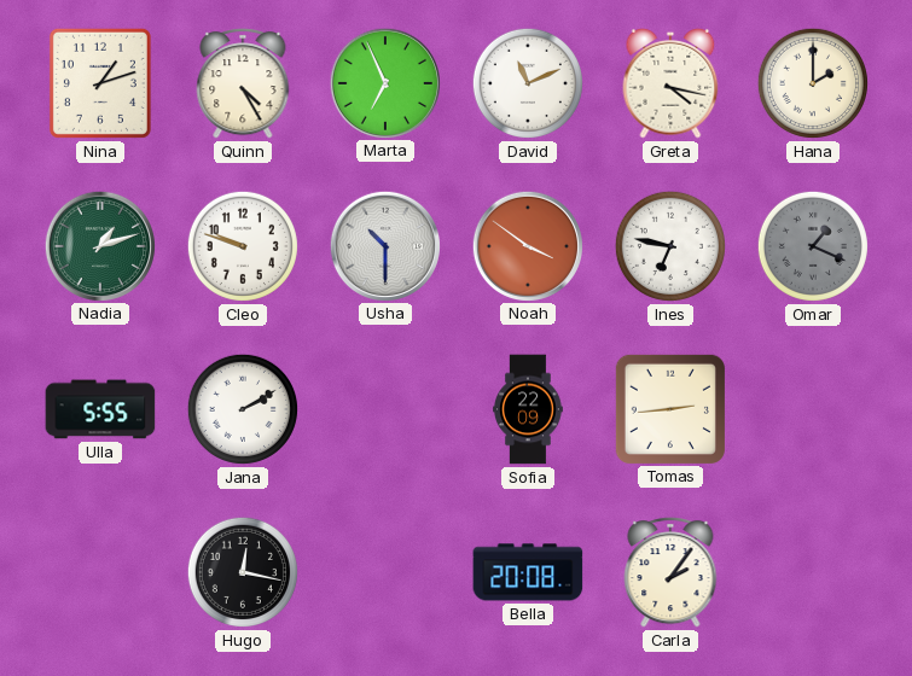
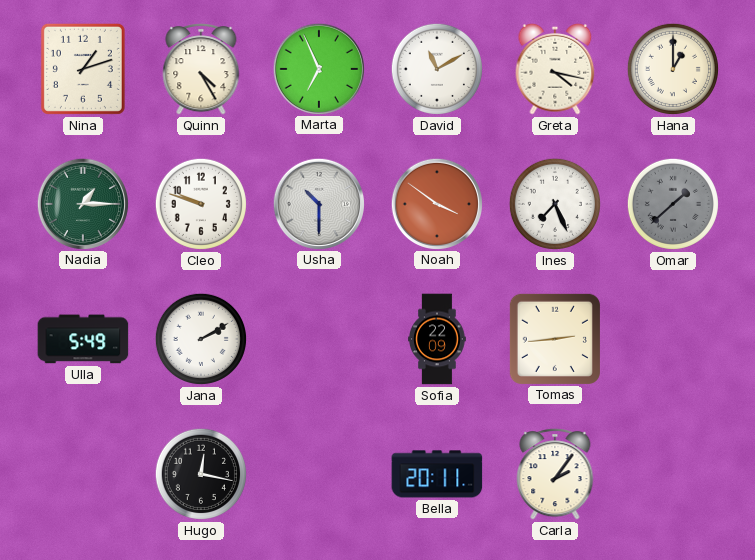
David: 11:11 -> 11:10
Hana: 2:00 -> 1:00
Nadia: 1:12 -> 1:15
Ines: 6:47 -> 7:26
Omar: 1:19 -> 1:38
Ulla: 5:55 -> 5:49
Bella: 20:08 -> 20:11
